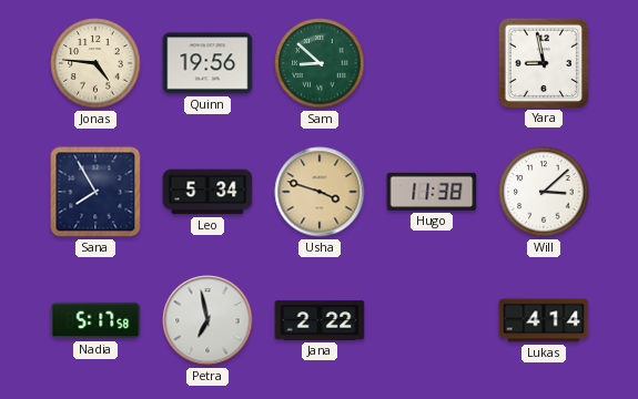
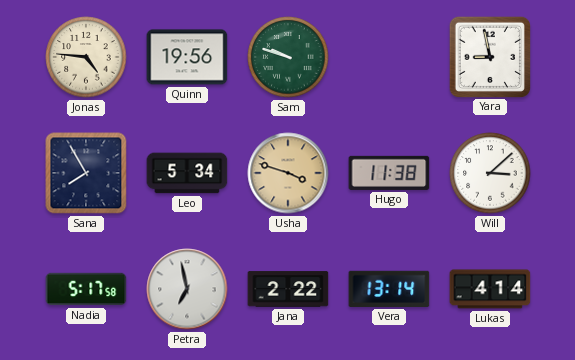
Sam: 8:52 -> 9:48
Vera: none -> 13:14
